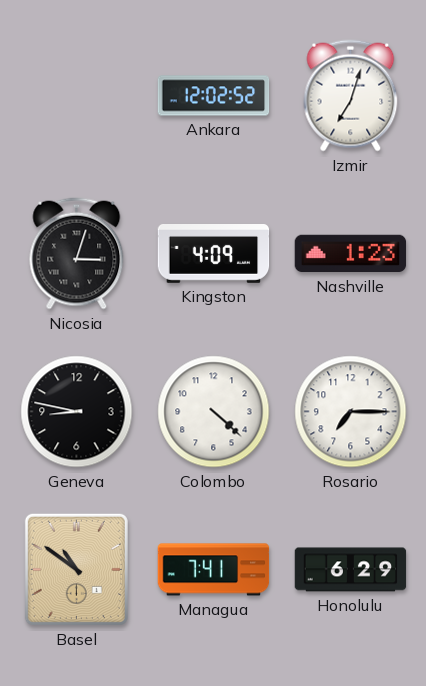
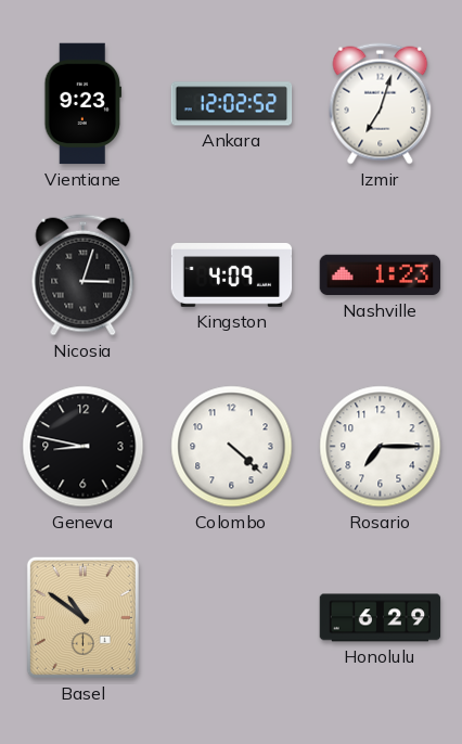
Vientiane: none -> 9:23
Managua: 7:41 -> none
